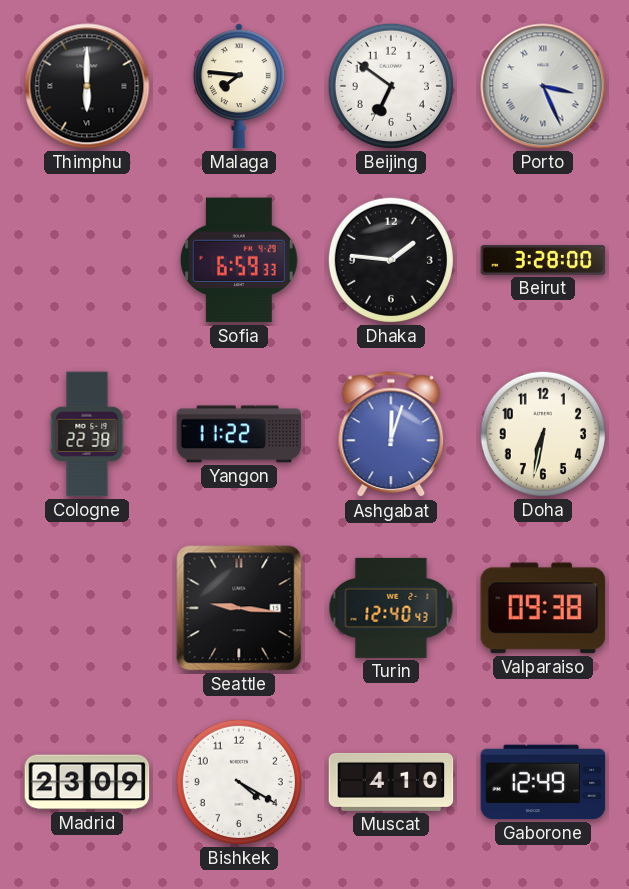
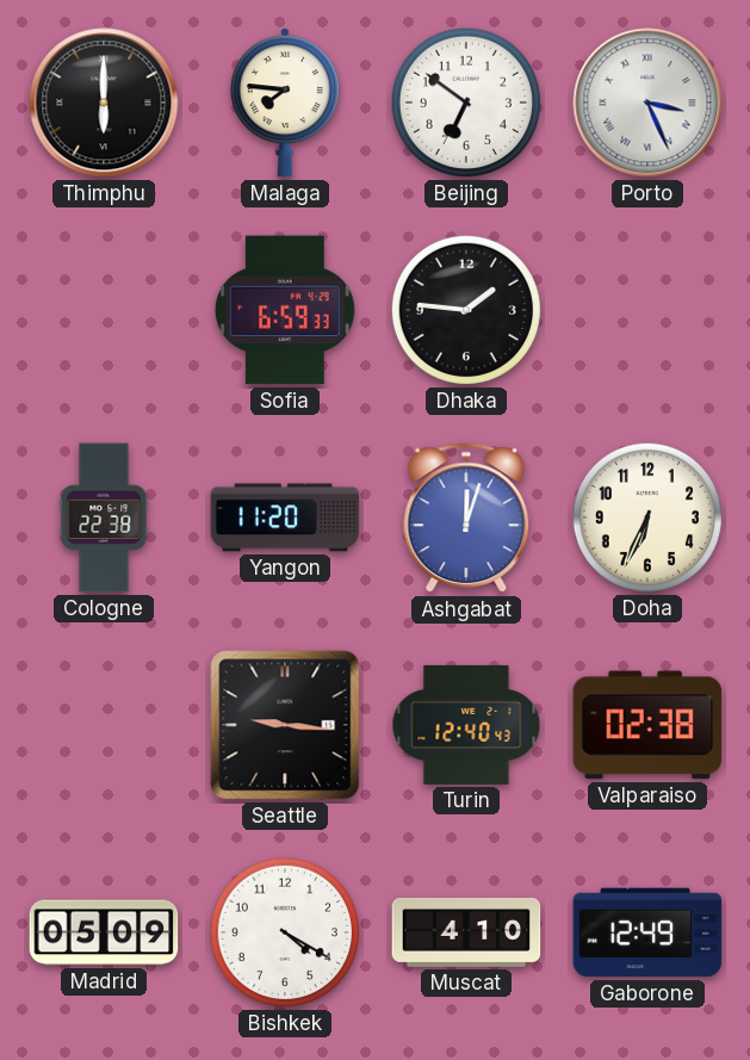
Beirut: 3:28 -> none
Yangon: 11:22 -> 11:20
Doha: 6:32 -> 6:34
Valparaiso: 09:38 -> 02:38
Madrid: 23:09 -> 05:09
